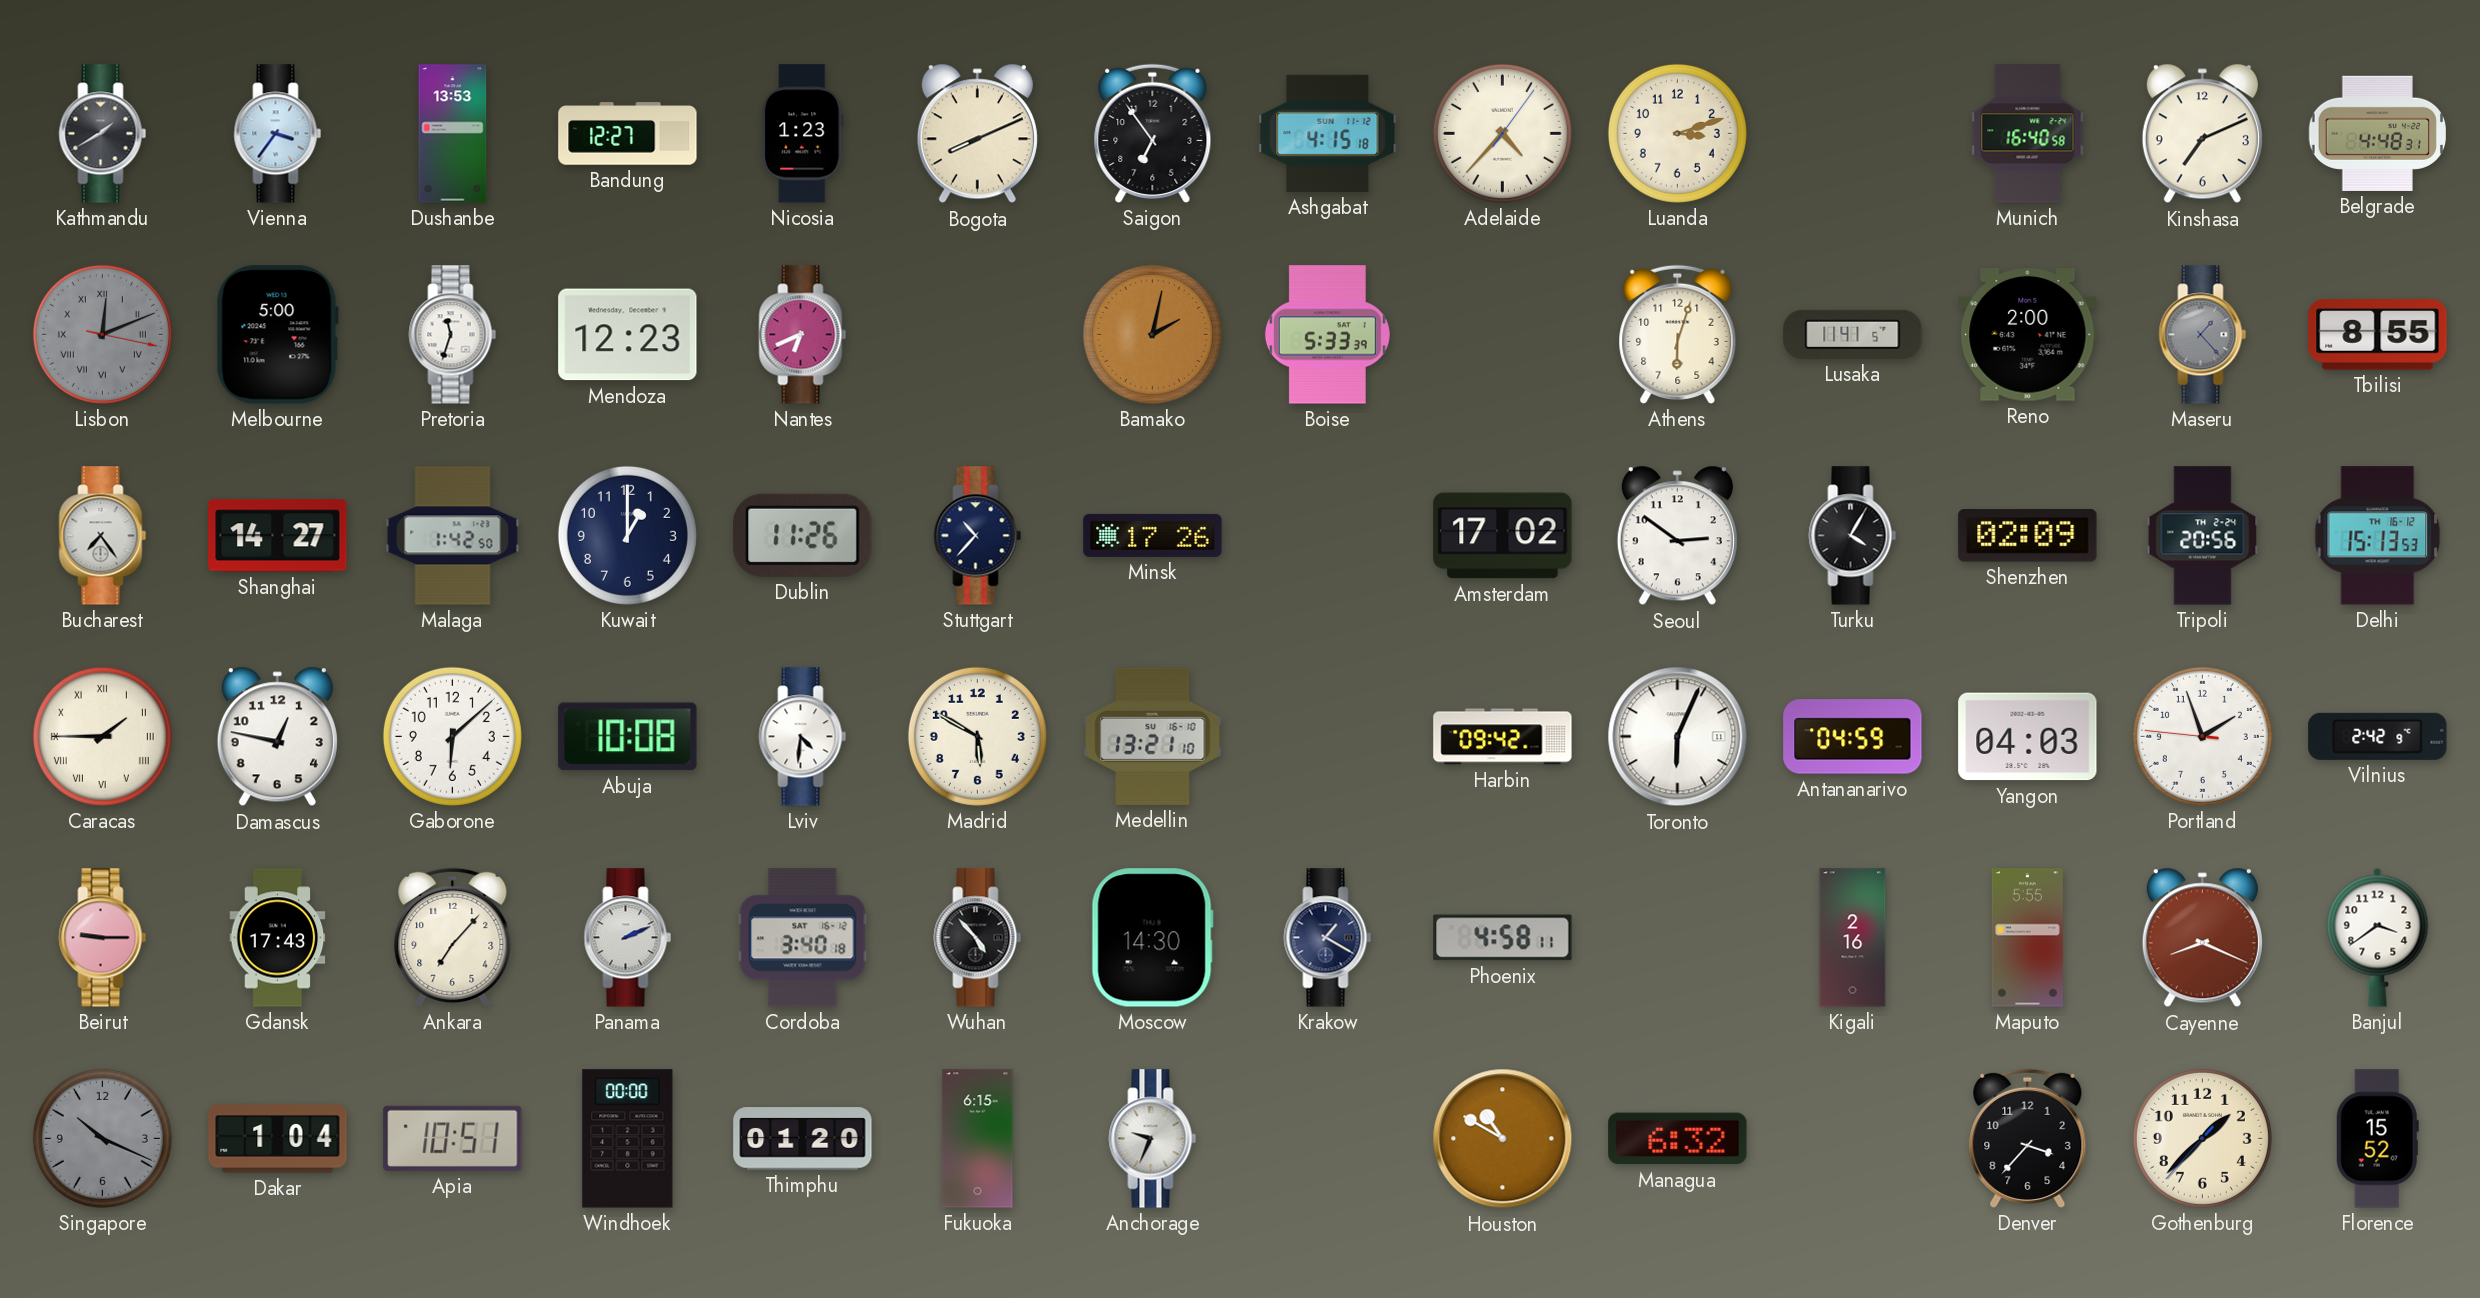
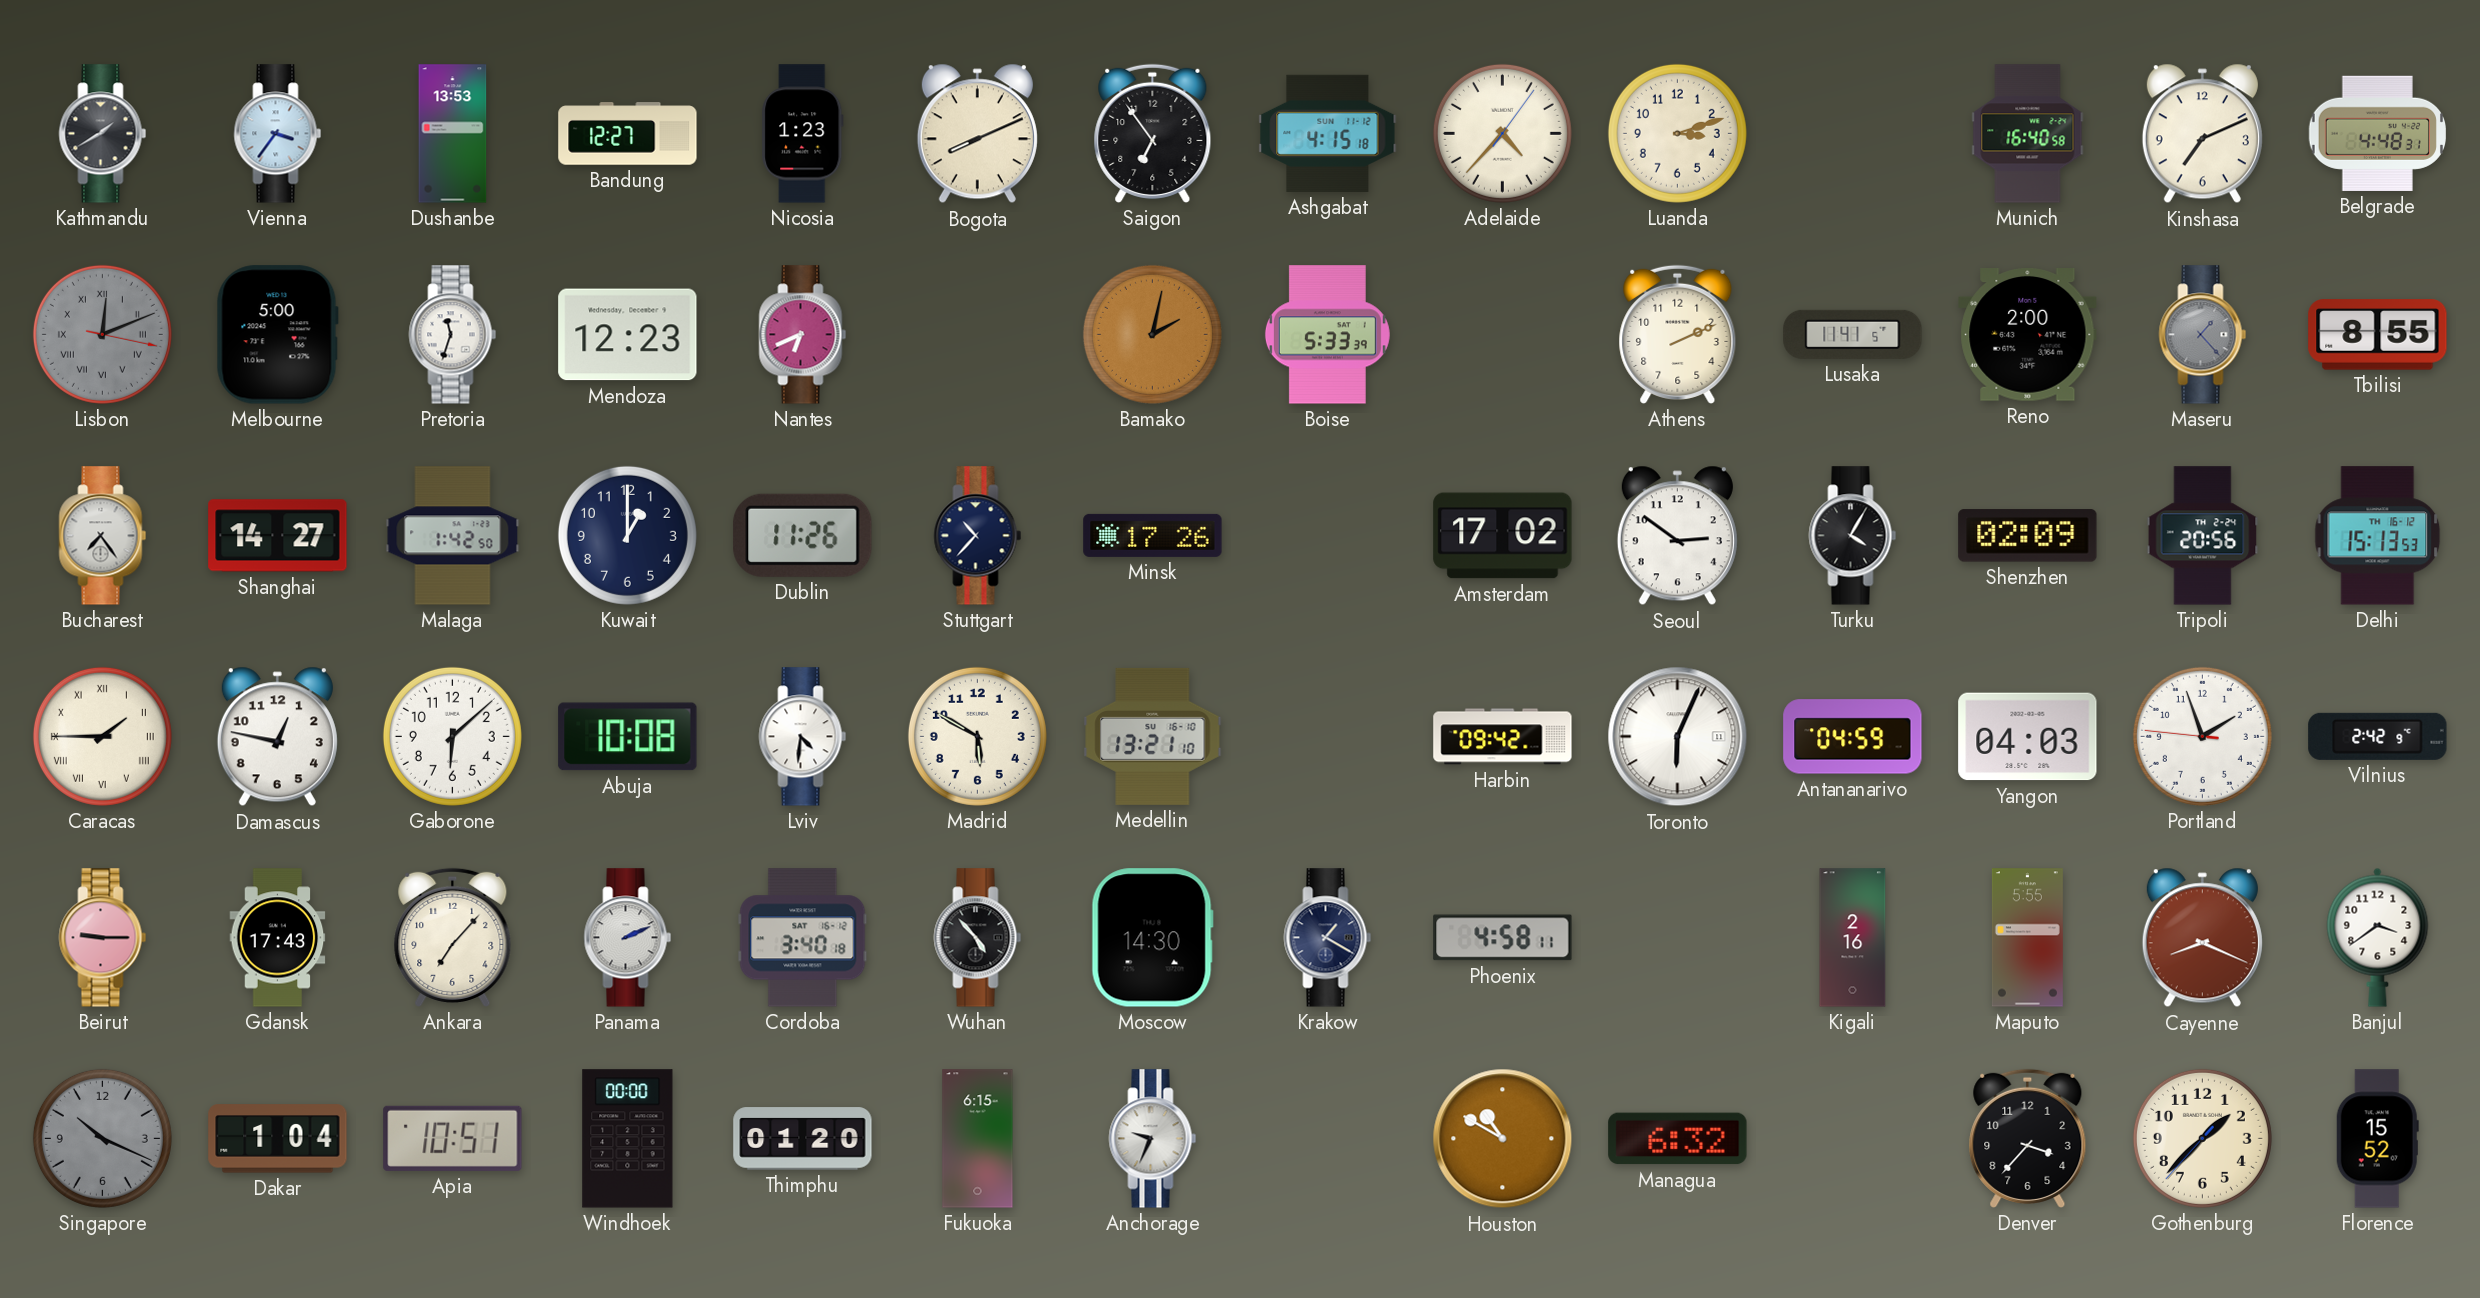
Athens: 6:03 -> 2:11
